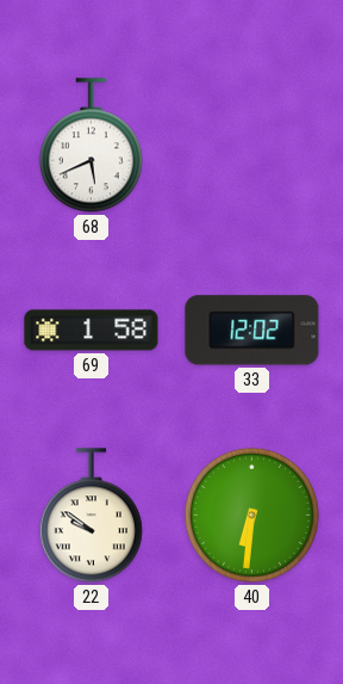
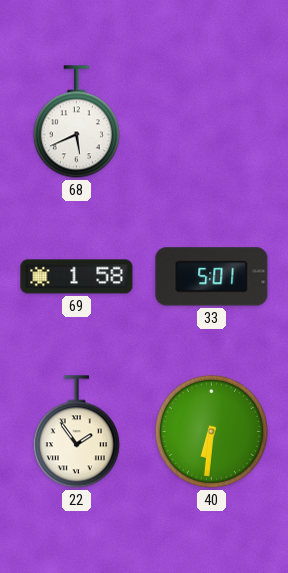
33: 12:02 -> 5:01
22: 9:51 -> 1:54
